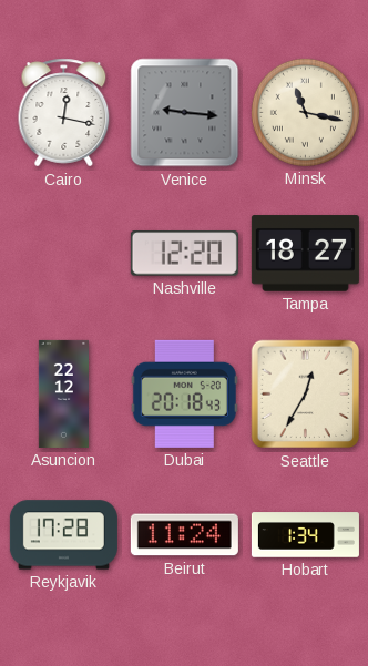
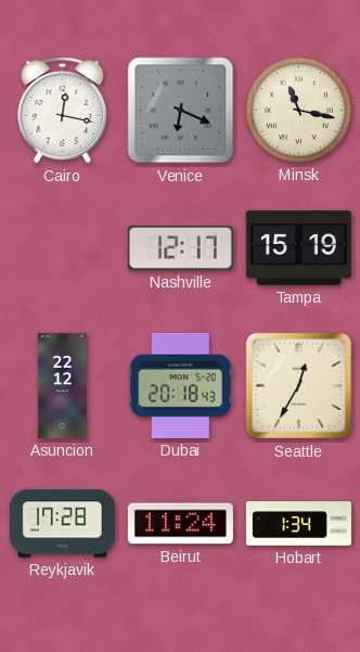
Venice: 9:16 -> 6:19
Nashville: 12:20 -> 12:17
Tampa: 18:27 -> 15:19
